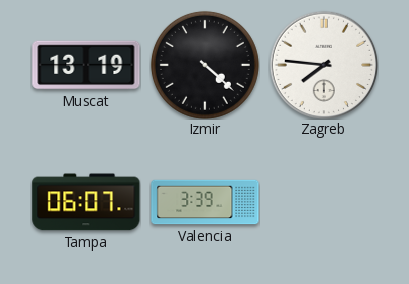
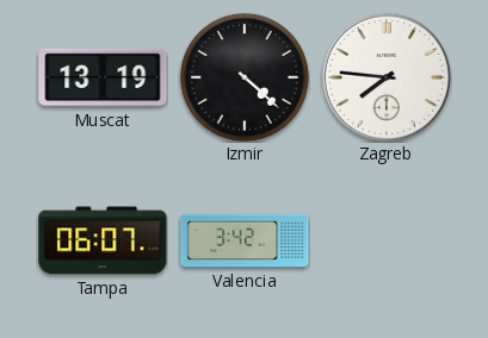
Valencia: 3:39 -> 3:42
